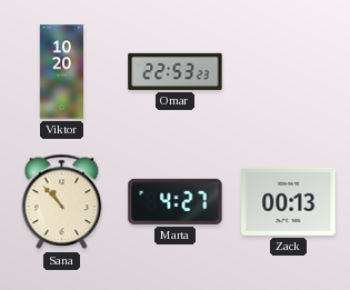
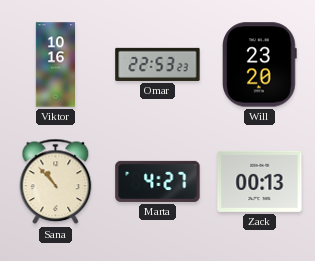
Viktor: 10:20 -> 10:16
Will: none -> 23:20
